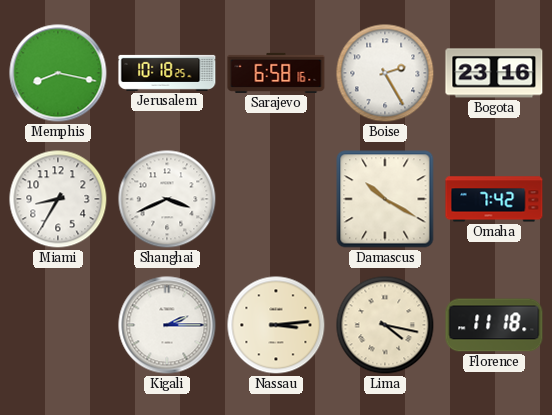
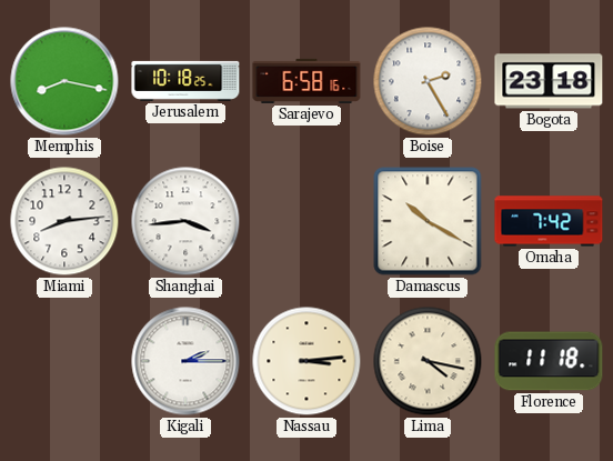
Bogota: 23:16 -> 23:18
Miami: 8:35 -> 8:14
Shanghai: 3:41 -> 3:44
